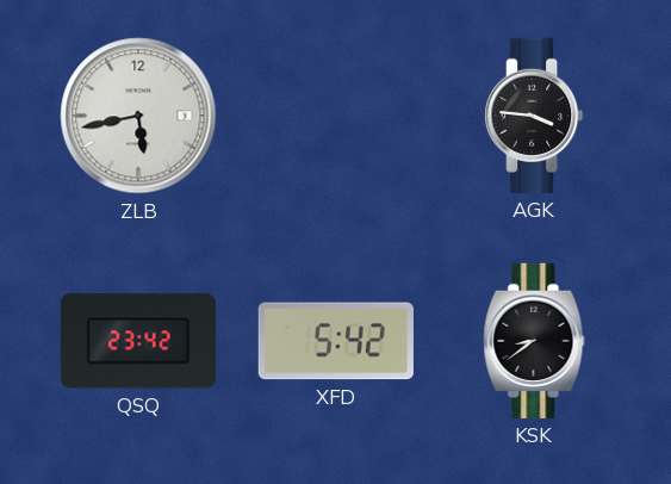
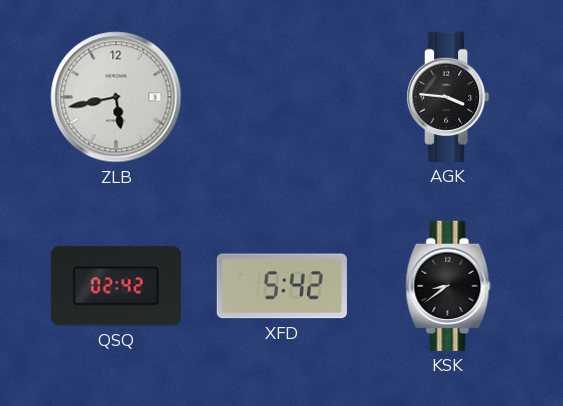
QSQ: 23:42 -> 02:42
